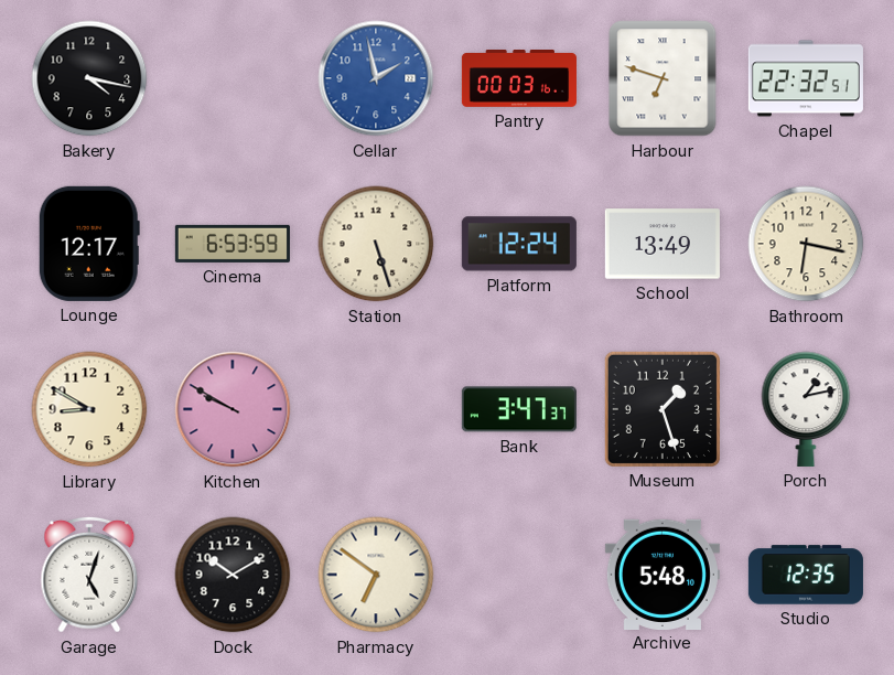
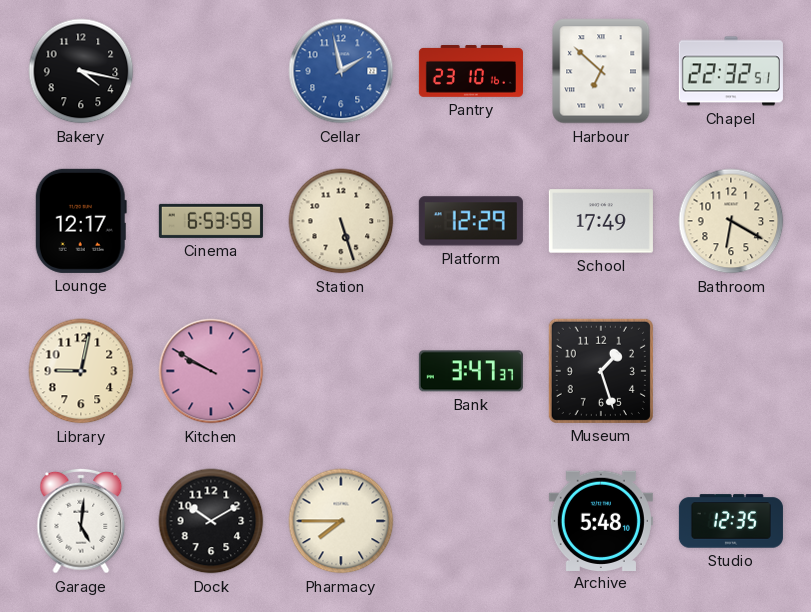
Pantry: 00:03 -> 23:10
Harbour: 6:48 -> 6:52
Platform: 12:24 -> 12:29
School: 13:49 -> 17:49
Bathroom: 6:17 -> 6:20
Library: 8:50 -> 9:02
Porch: 1:13 -> none
Garage: 5:03 -> 5:01
Pharmacy: 6:51 -> 7:45
